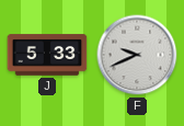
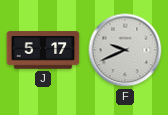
J: 5:33 -> 5:17
